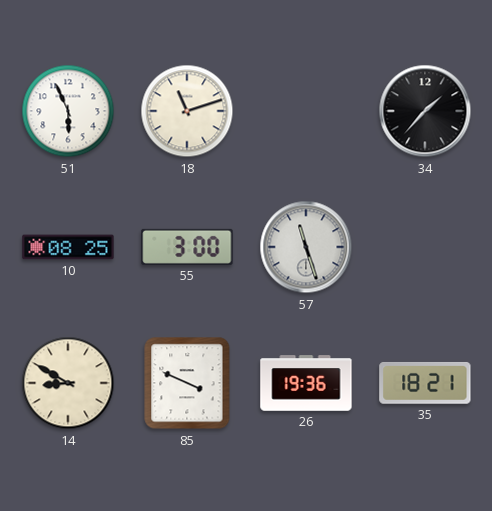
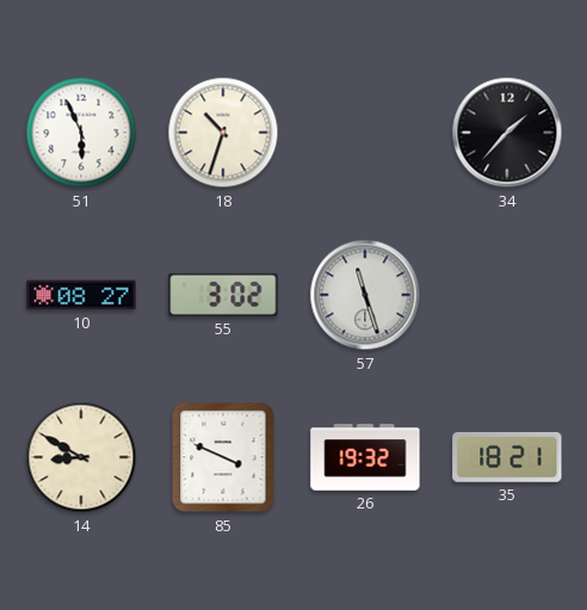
18: 11:12 -> 10:33
10: 08:25 -> 08:27
55: 3:00 -> 3:02
26: 19:36 -> 19:32
